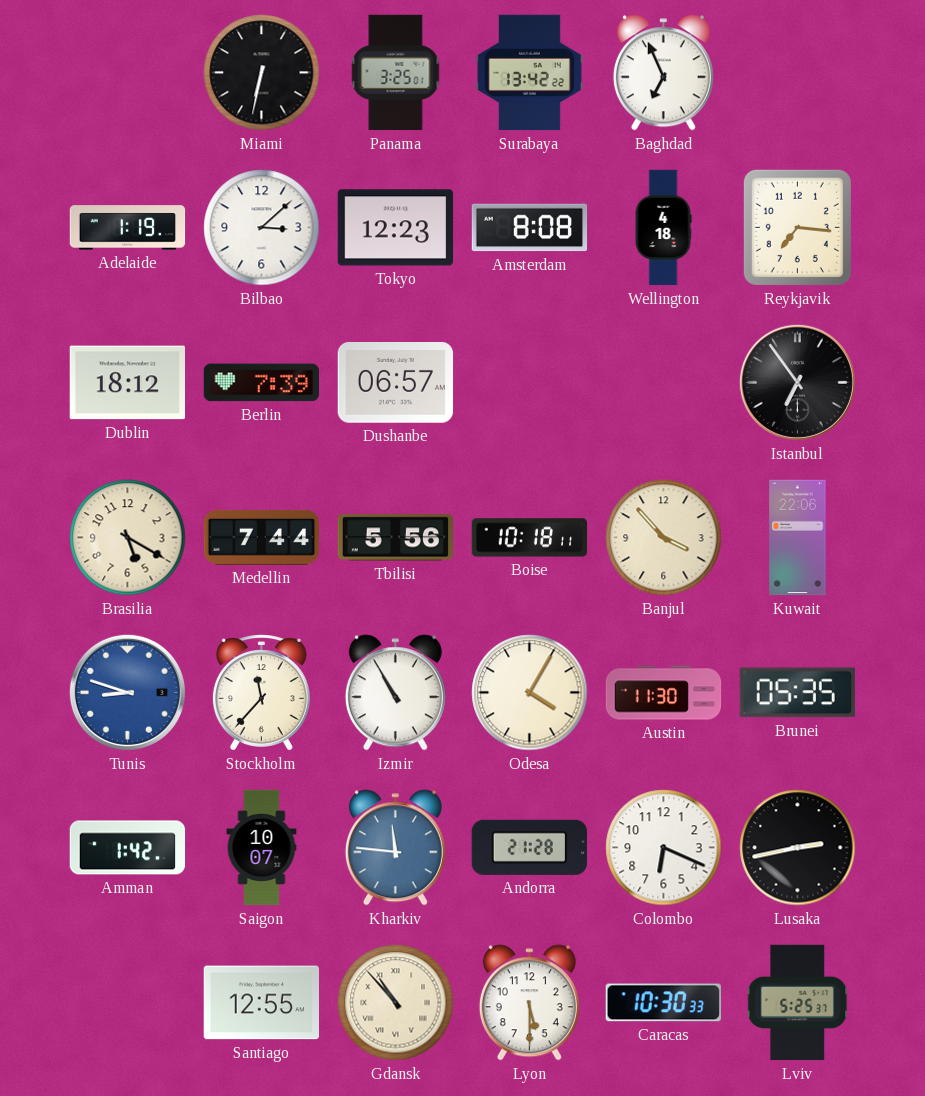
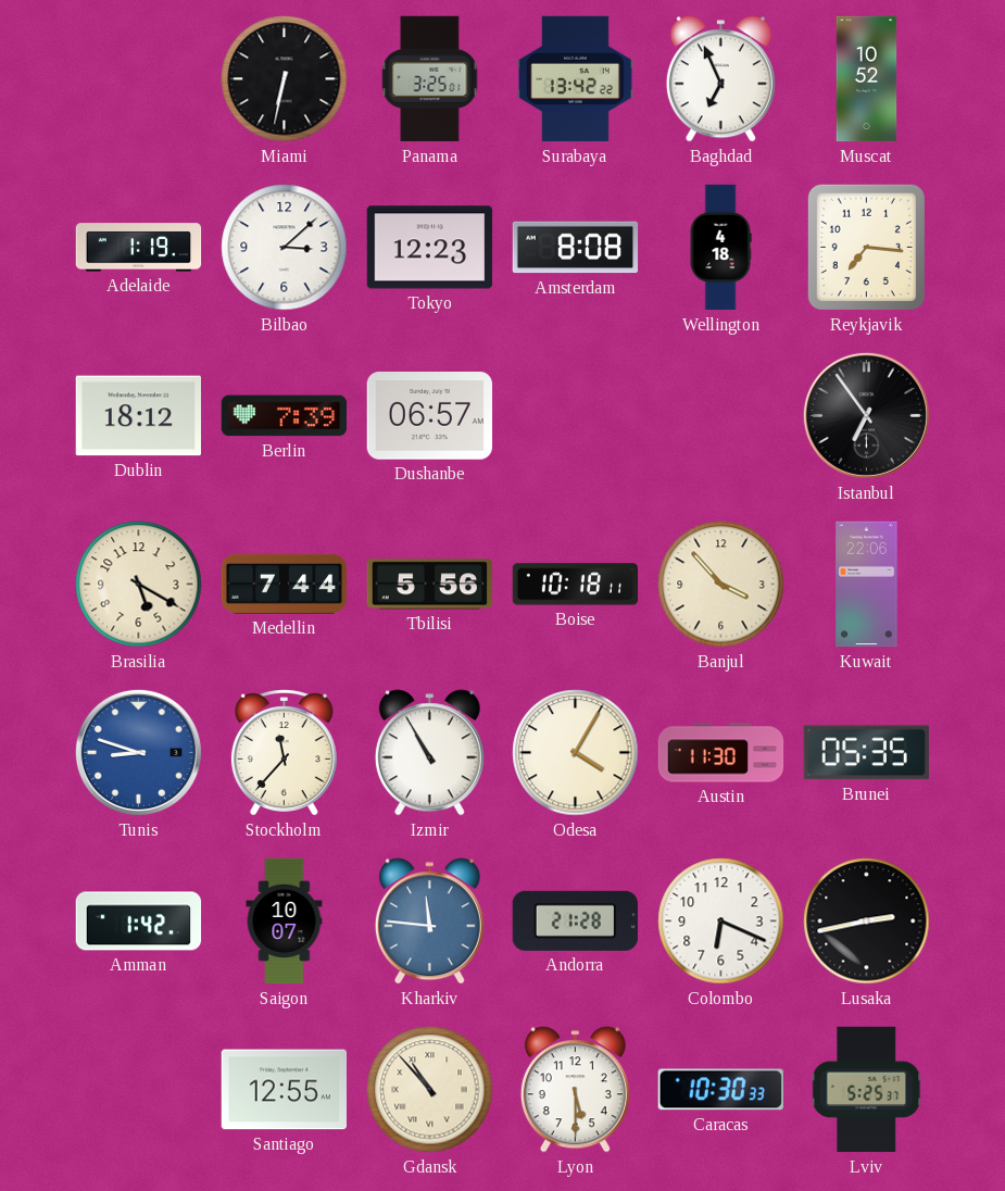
Muscat: none -> 10:52
